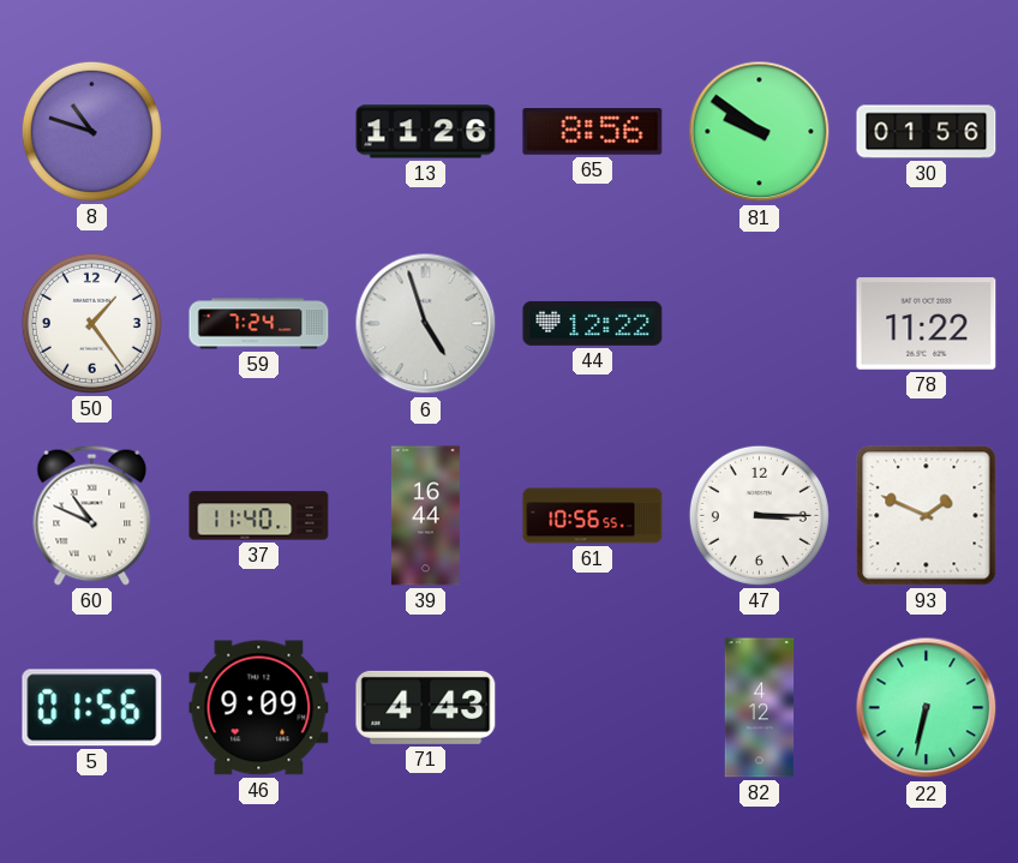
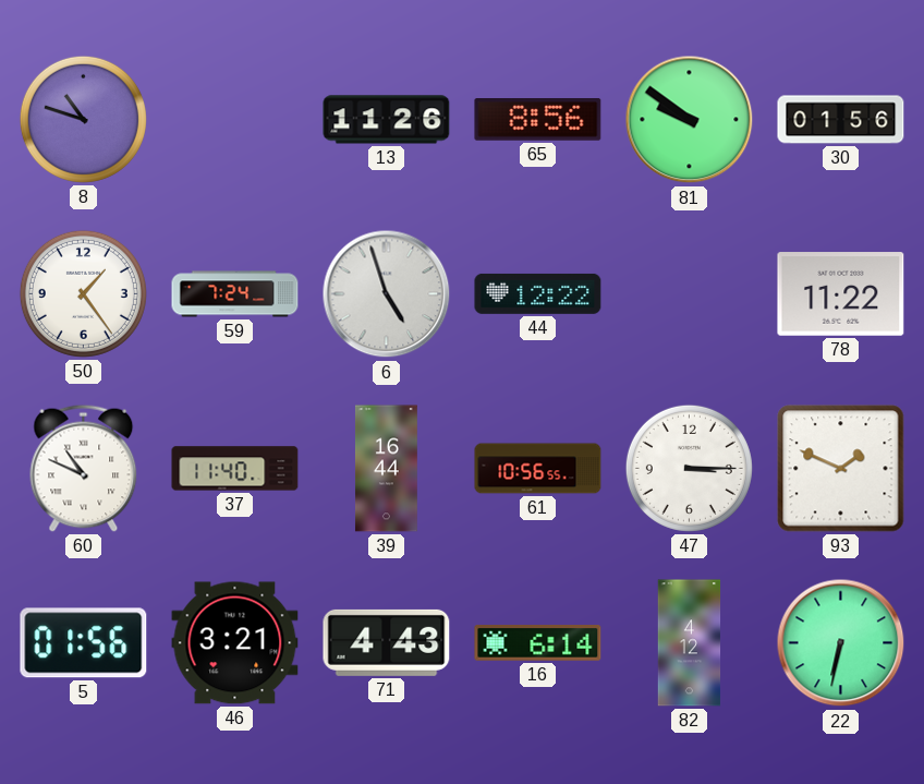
46: 9:09 -> 3:21
16: none -> 6:14
